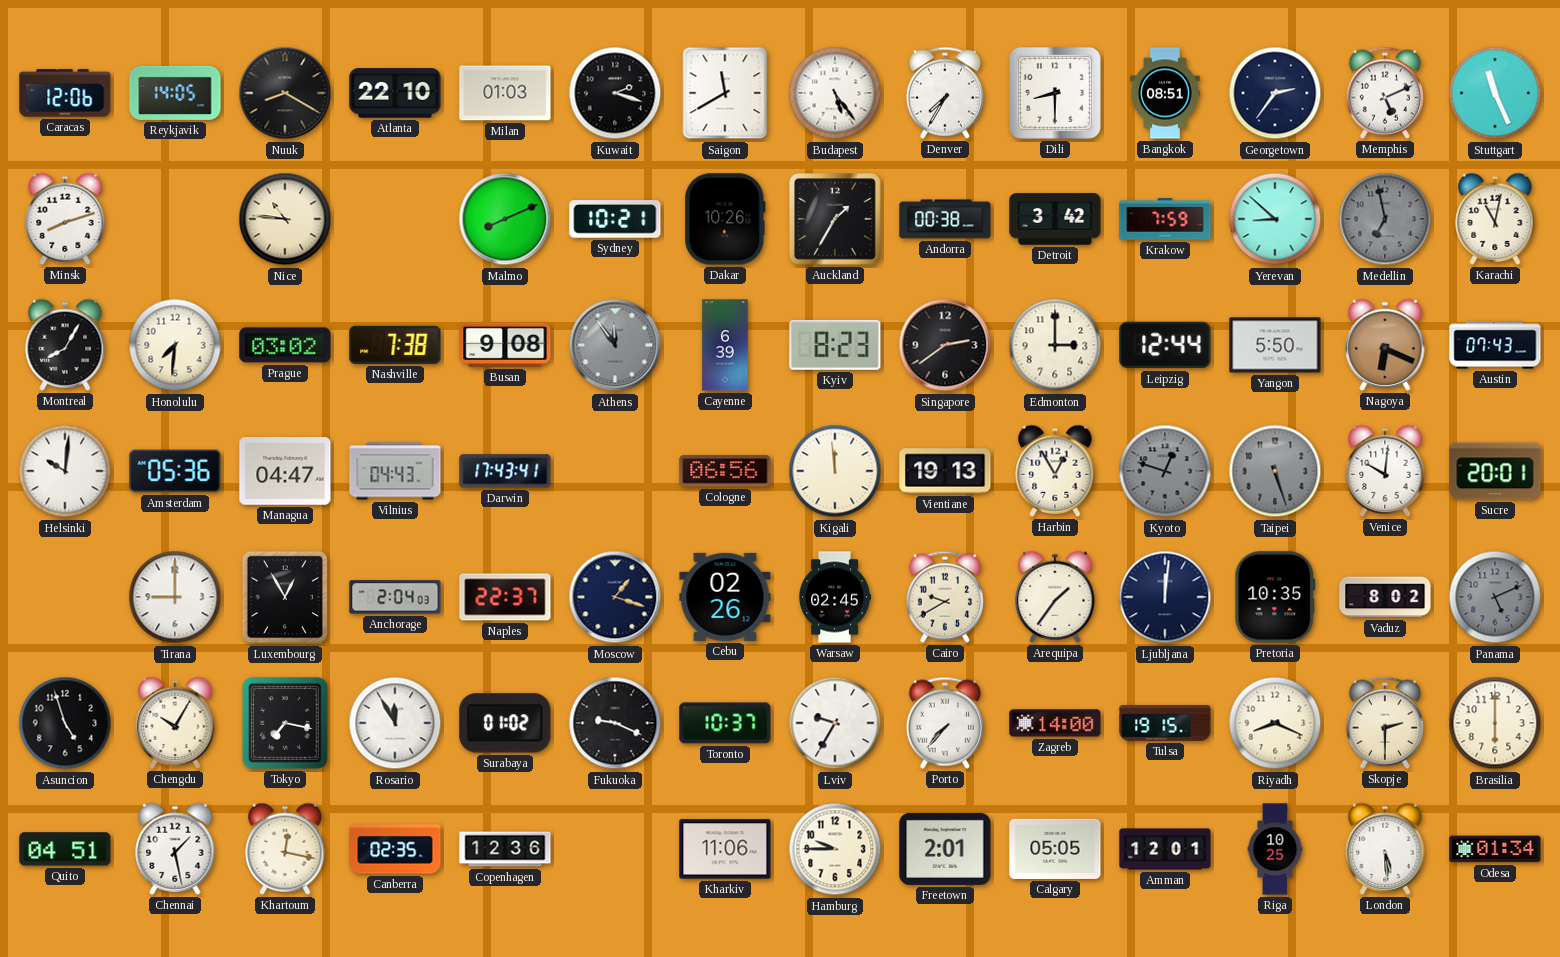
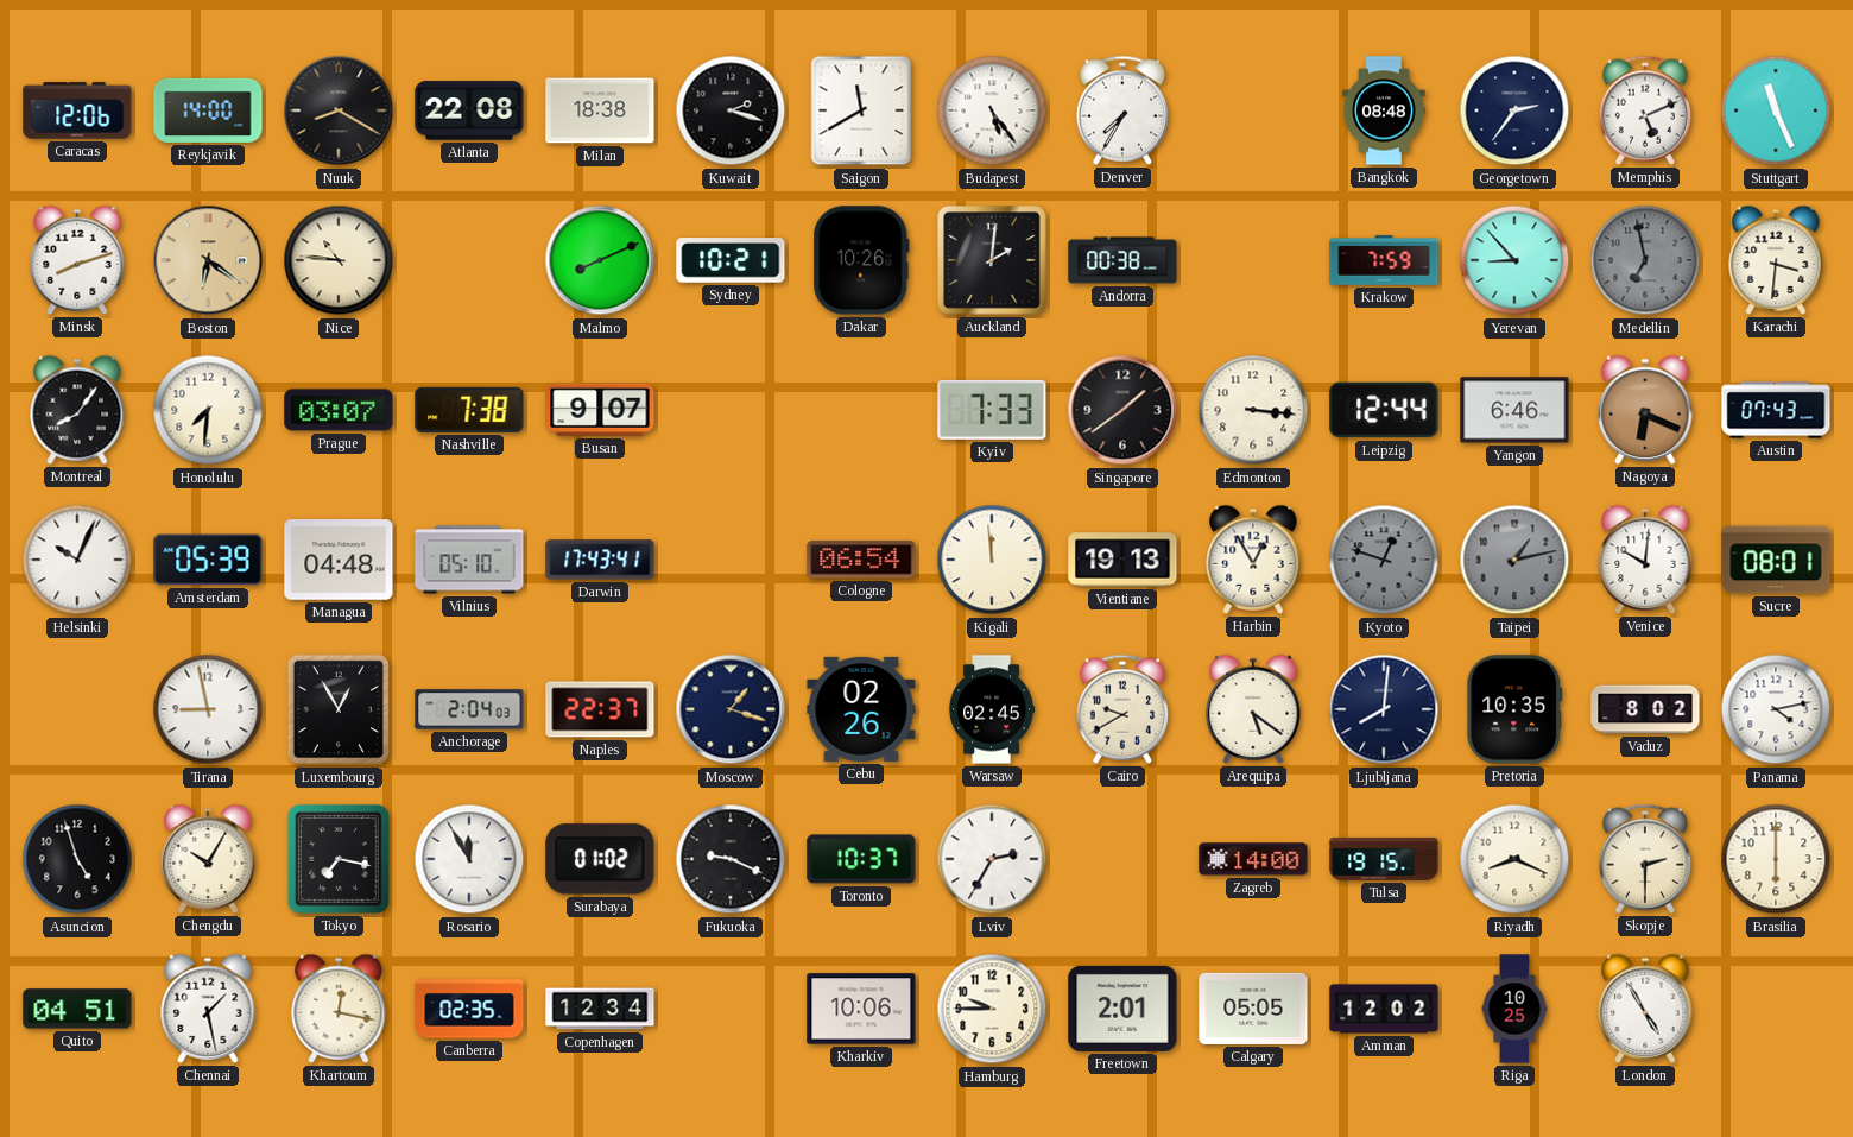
Reykjavik: 14:05 -> 14:00
Atlanta: 22:10 -> 22:08
Milan: 01:03 -> 18:38
Dili: 8:30 -> none
Bangkok: 08:51 -> 08:48
Boston: none -> 6:21
Auckland: 1:35 -> 2:01
Detroit: 3:42 -> none
Yerevan: 8:52 -> 8:53
Karachi: 11:02 -> 3:31
Montreal: 8:05 -> 8:06
Prague: 03:02 -> 03:07
Busan: 9:08 -> 9:07
Athens: 11:54 -> none
Cayenne: 6:39 -> none
Kyiv: 8:23 -> 7:33
Singapore: 2:39 -> 1:39
Edmonton: 3:00 -> 3:16
Yangon: 5:50 -> 6:46
Helsinki: 10:01 -> 10:04
Amsterdam: 05:36 -> 05:39
Managua: 04:47 -> 04:48
Vilnius: 04:43 -> 05:10
Cologne: 06:56 -> 06:54
Taipei: 5:27 -> 1:13
Sucre: 20:01 -> 08:01
Tirana: 9:00 -> 8:58
Arequipa: 1:36 -> 5:21
Ljubljana: 12:01 -> 8:01
Panama: 5:11 -> 4:13
Panama dial: grey -> white
Lviv: 9:35 -> 2:35
Porto: 7:37 -> none
Copenhagen: 12:36 -> 12:34
Kharkiv: 11:06 -> 10:06
Amman: 12:01 -> 12:02
London: 5:29 -> 4:55
Odesa: 01:34 -> none
